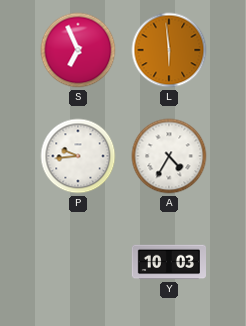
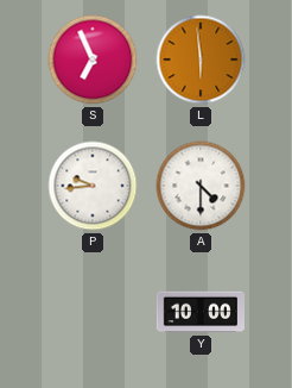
A: 4:35 -> 4:30
Y: 10:03 -> 10:00
